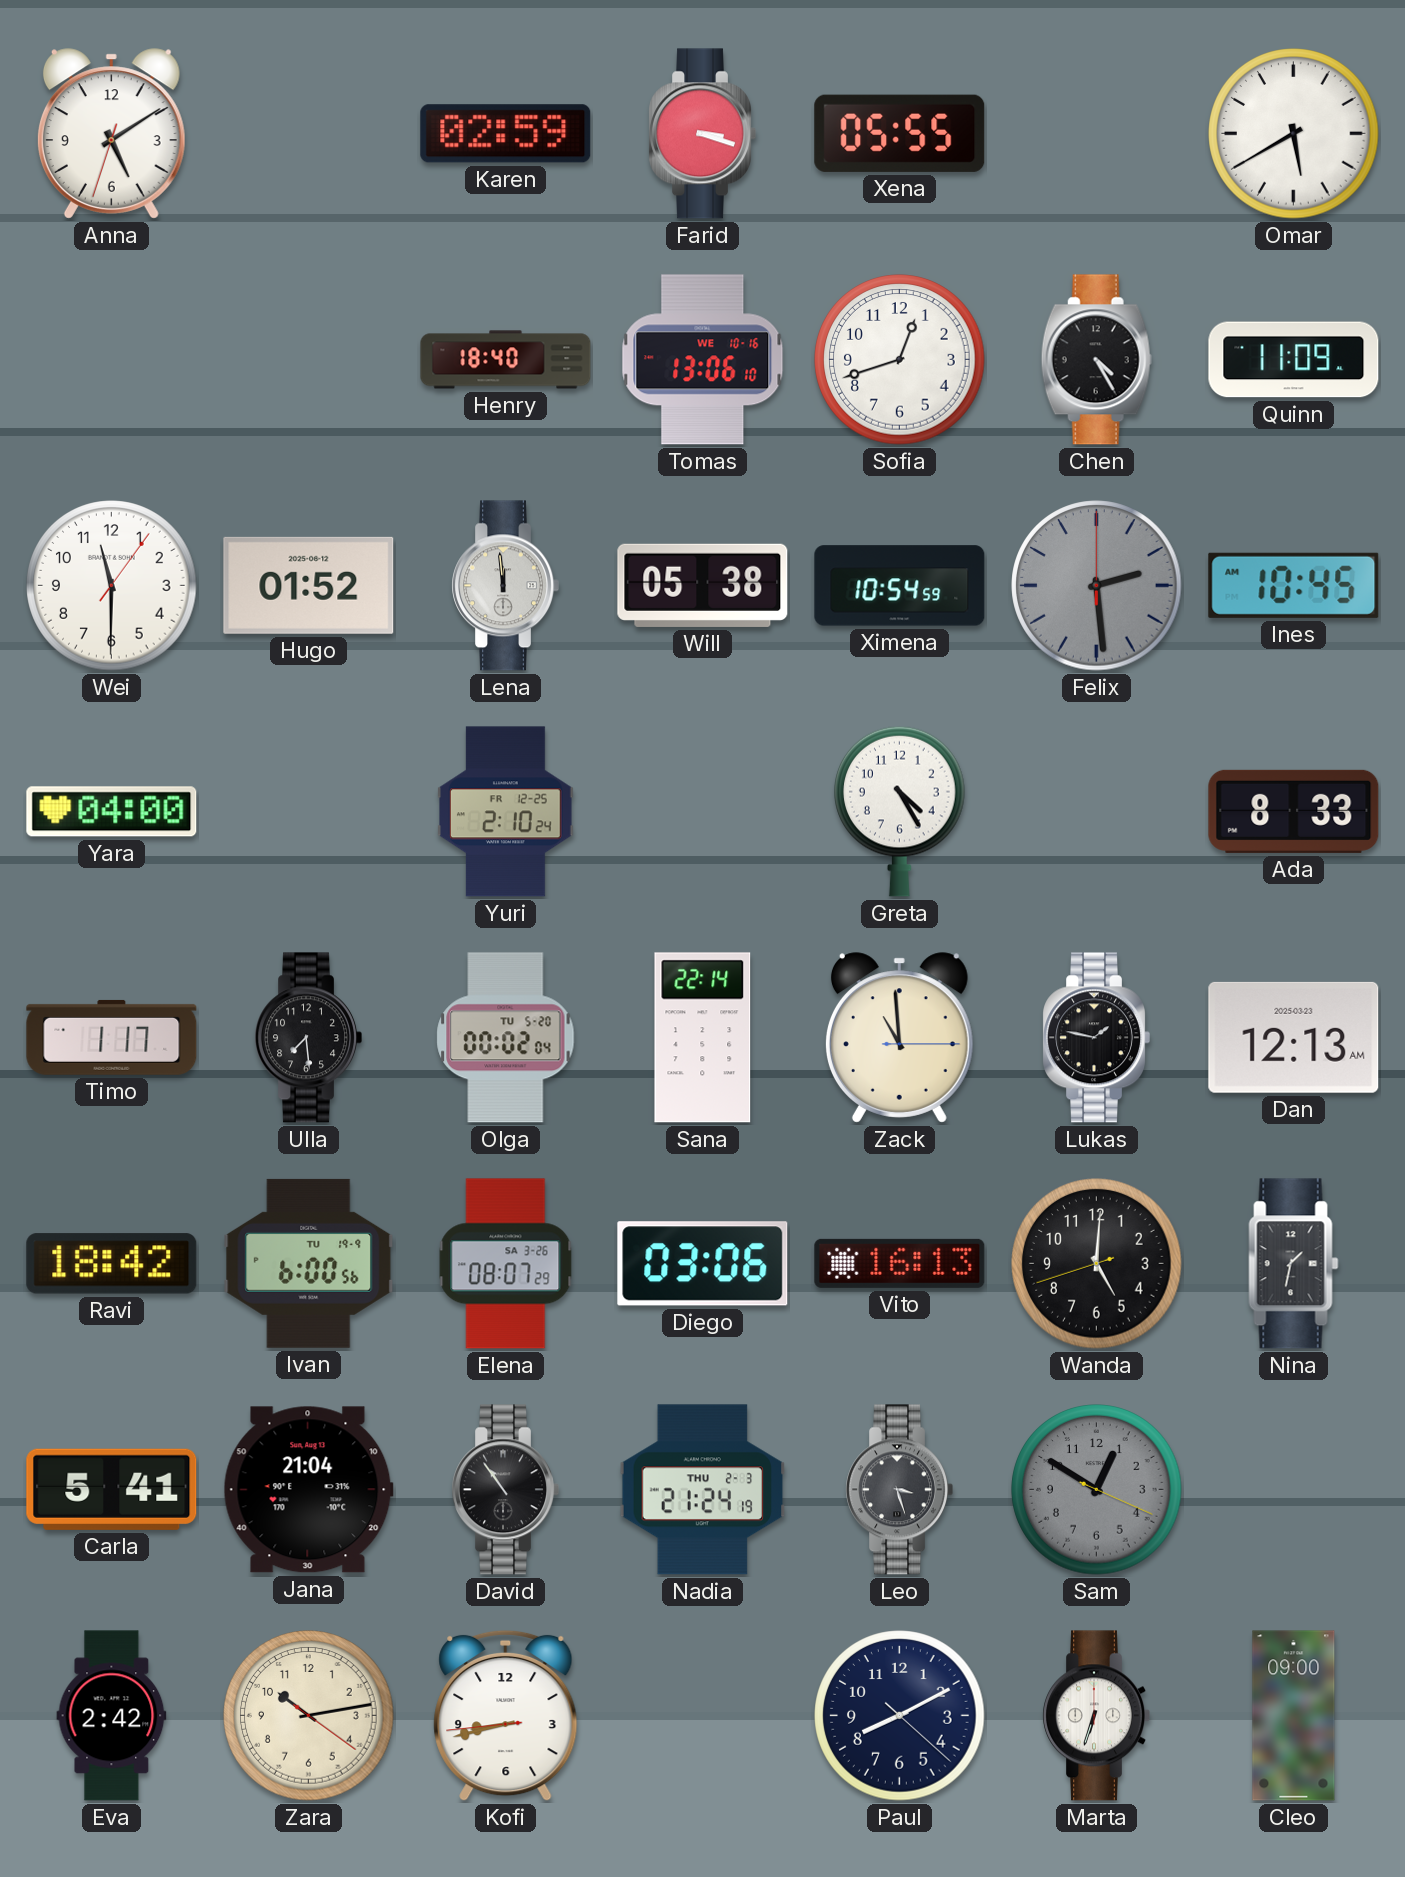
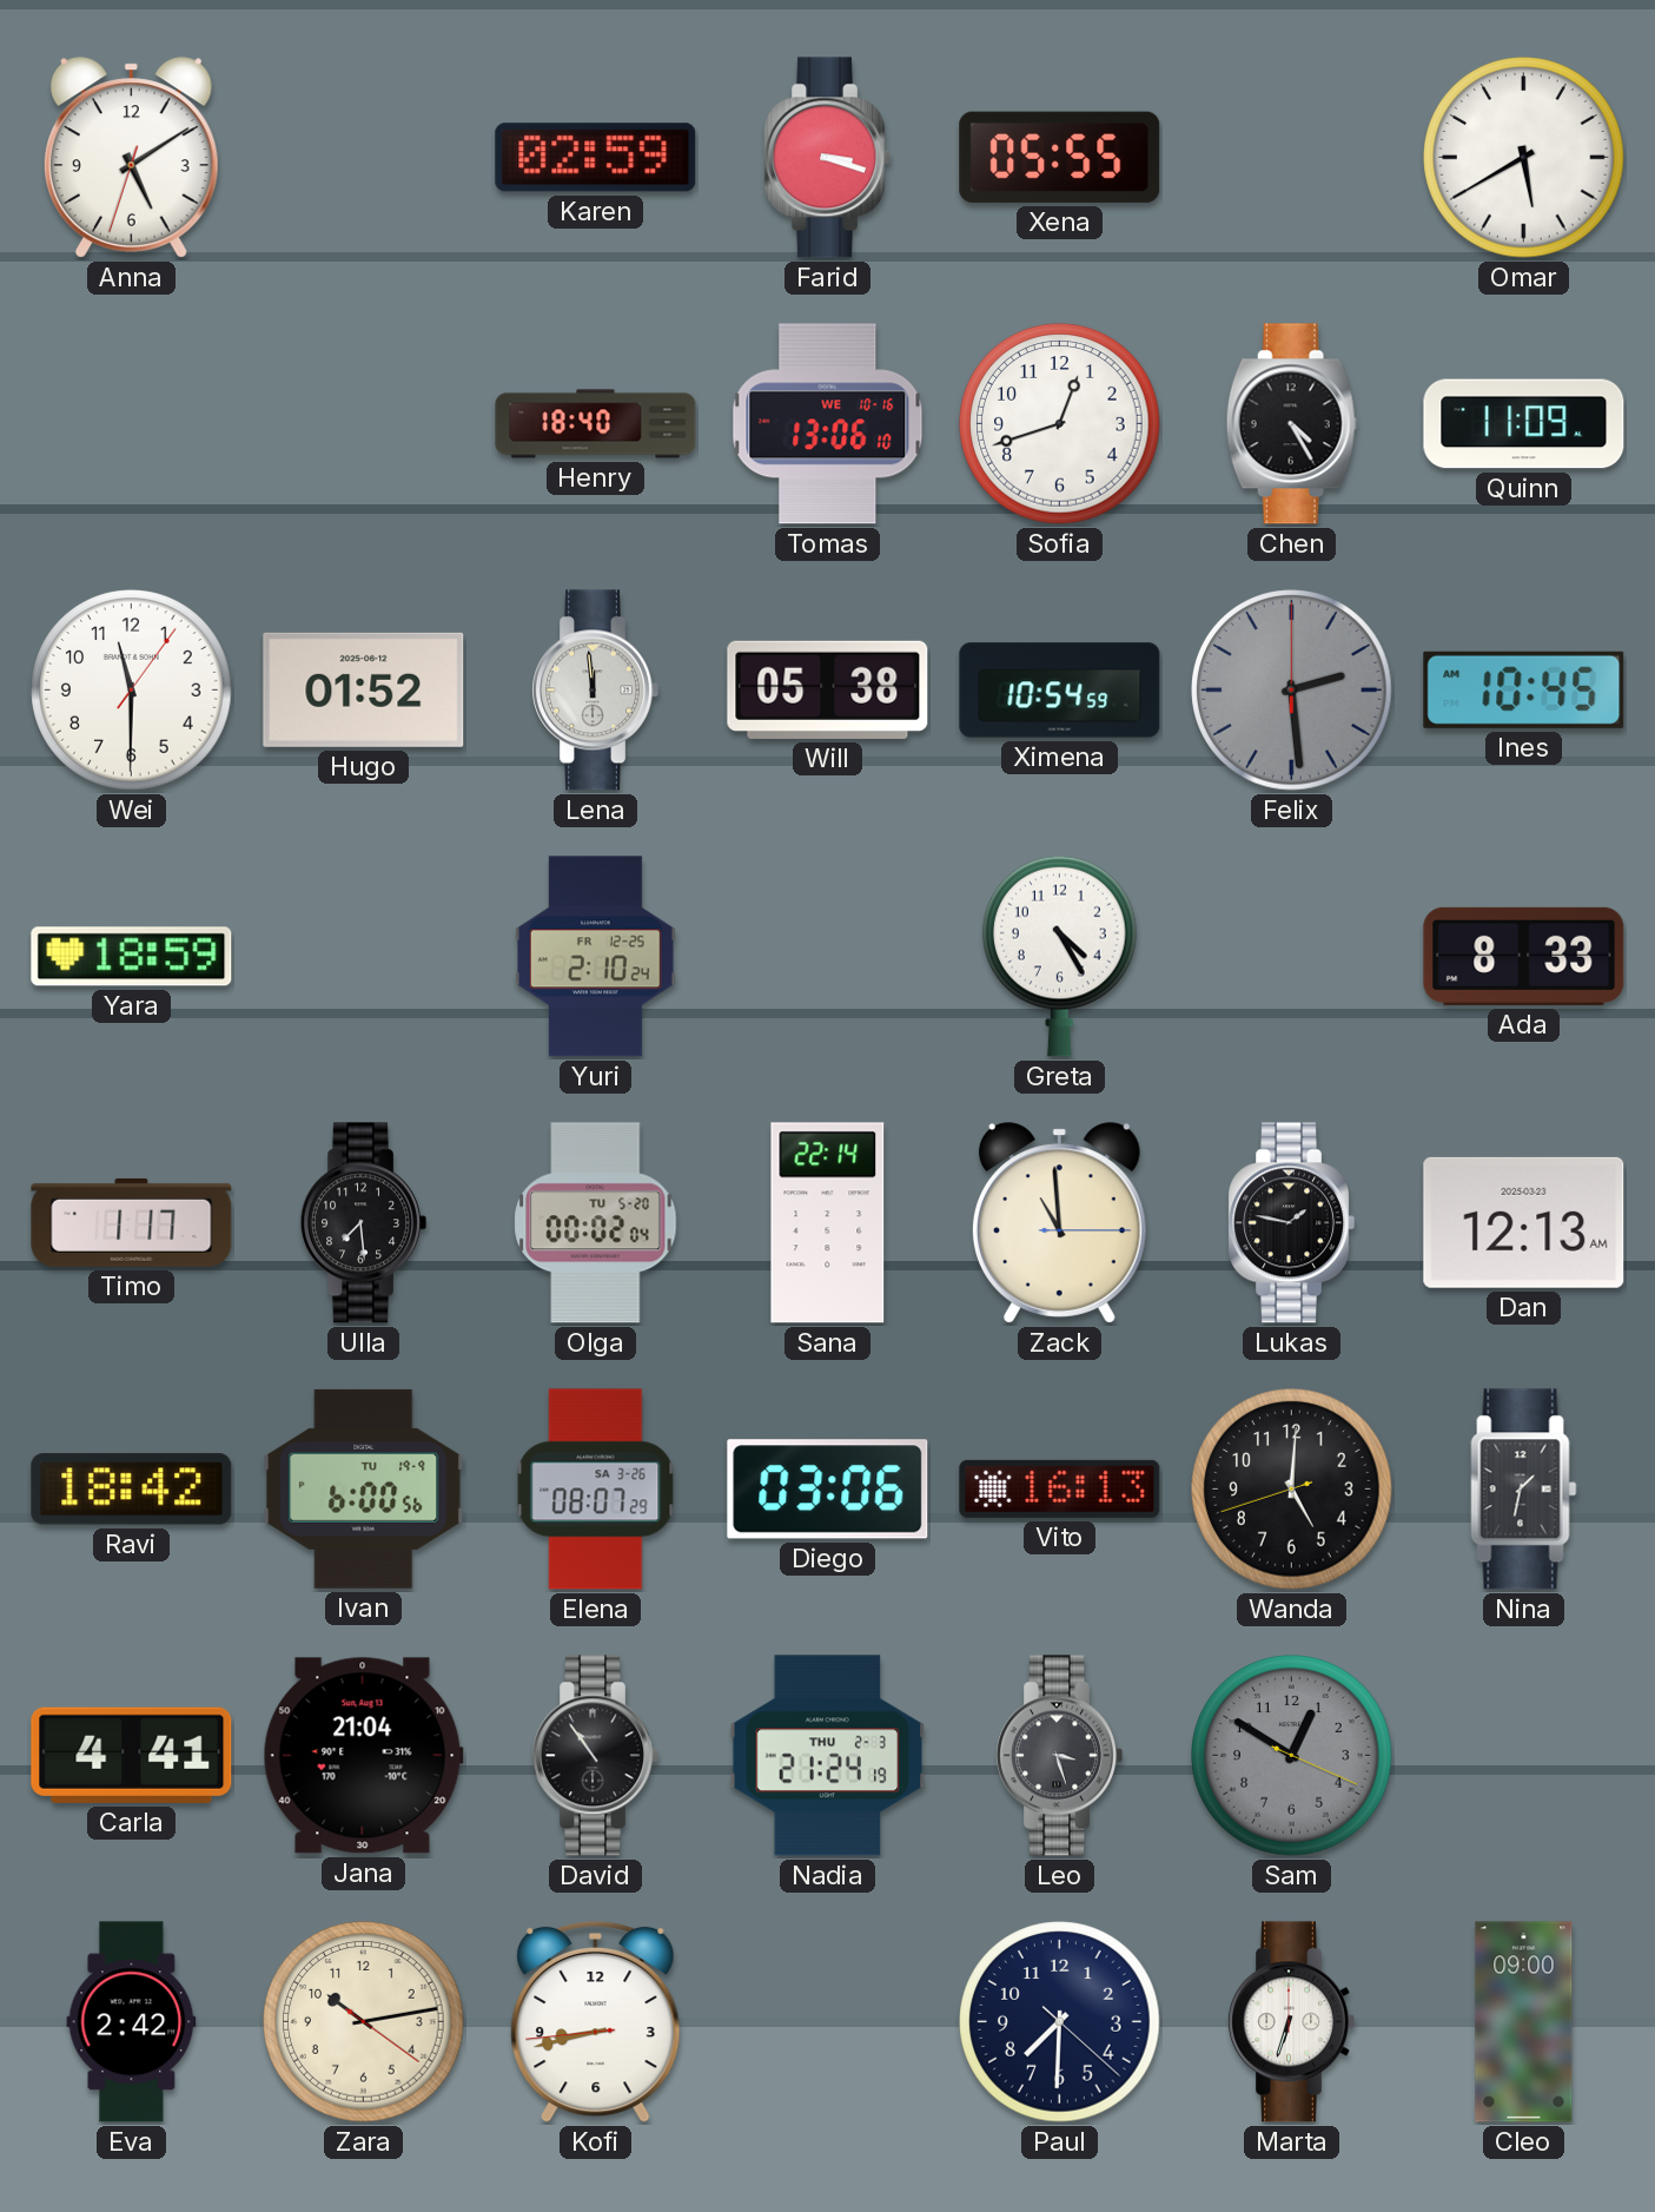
Yara: 04:00 -> 18:59
Carla: 5:41 -> 4:41
Paul: 8:10 -> 7:30
